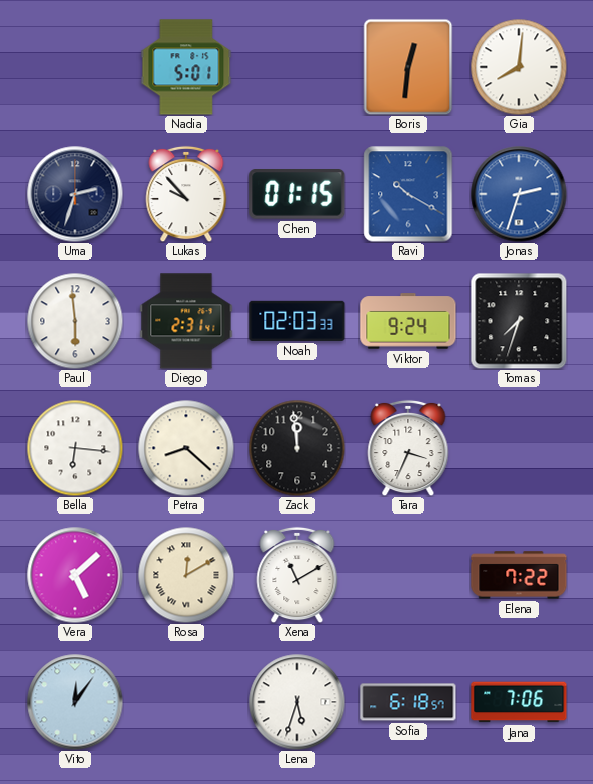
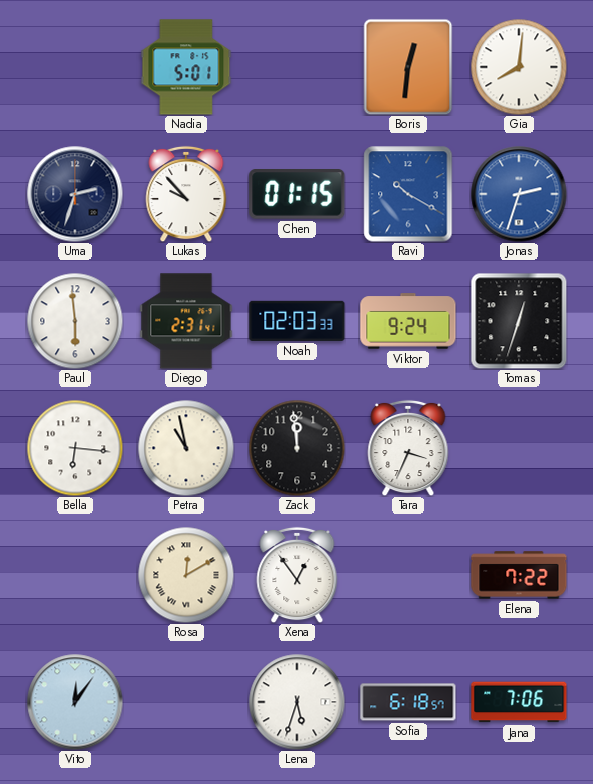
Tomas: 7:33 -> 12:33
Petra: 8:22 -> 10:58
Vera: 5:08 -> none
Xena: 11:10 -> 12:54
